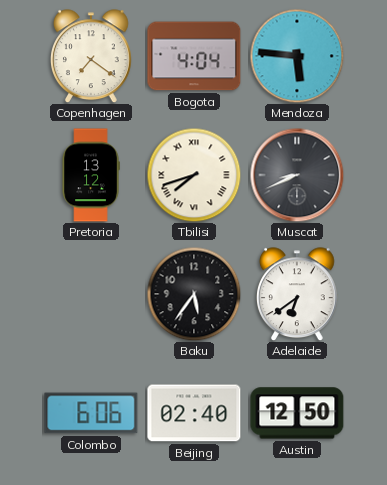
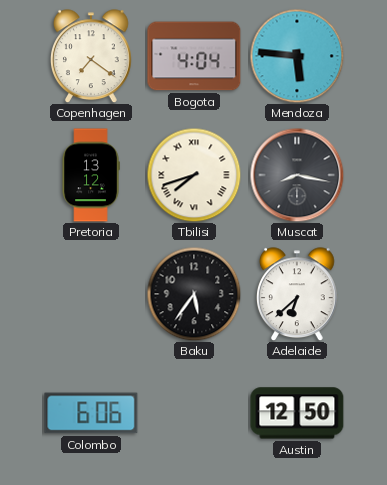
Muscat: 8:41 -> 8:17
Adelaide: 6:39 -> 6:38
Beijing: 02:40 -> none
